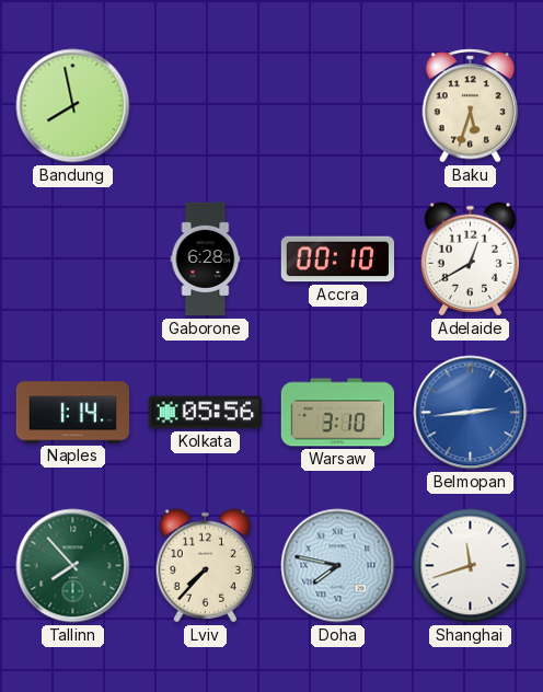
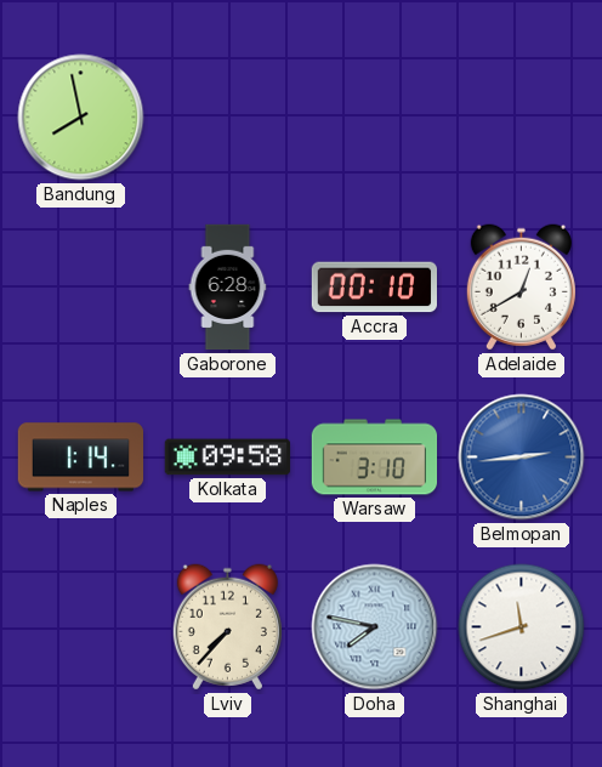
Baku: 5:33 -> none
Kolkata: 05:56 -> 09:58
Tallinn: 7:53 -> none
